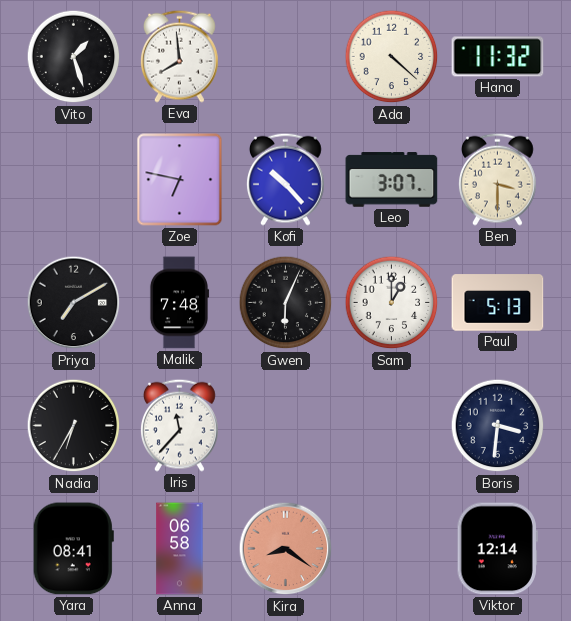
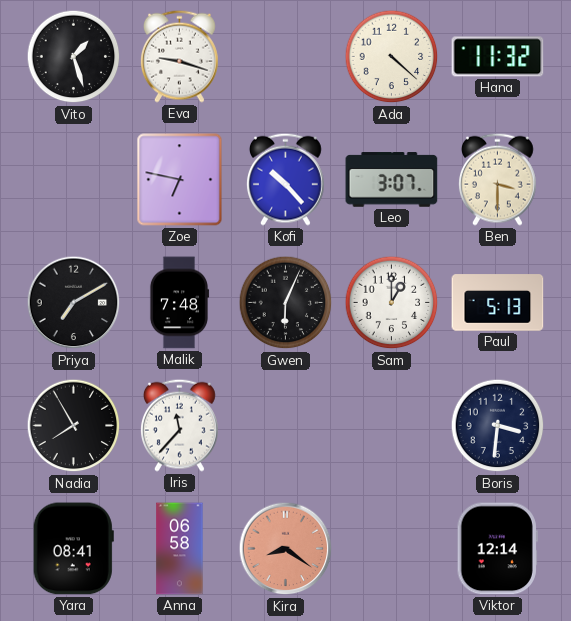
Eva: 7:59 -> 9:18
Nadia: 6:35 -> 7:55
